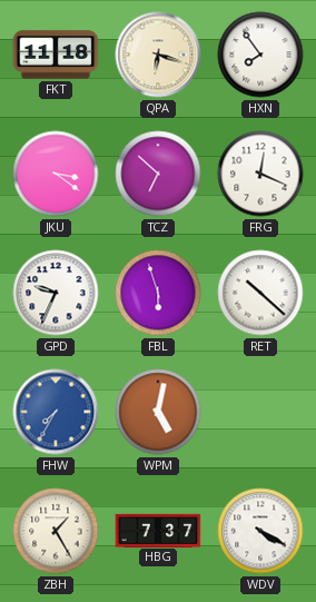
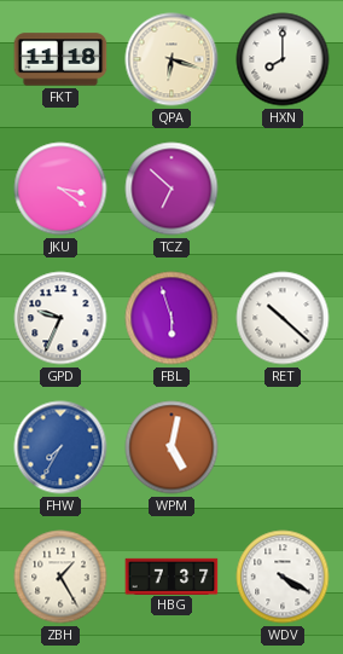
HXN: 7:54 -> 8:00
FRG: 12:19 -> none
